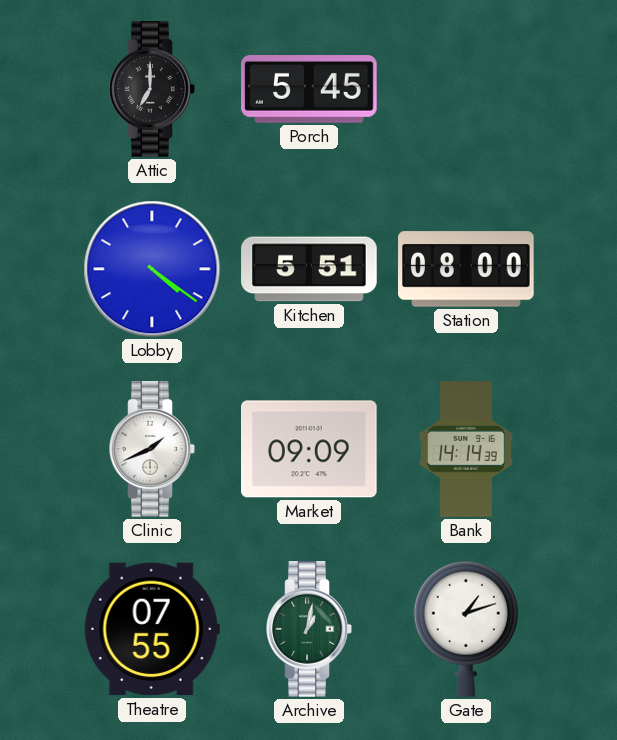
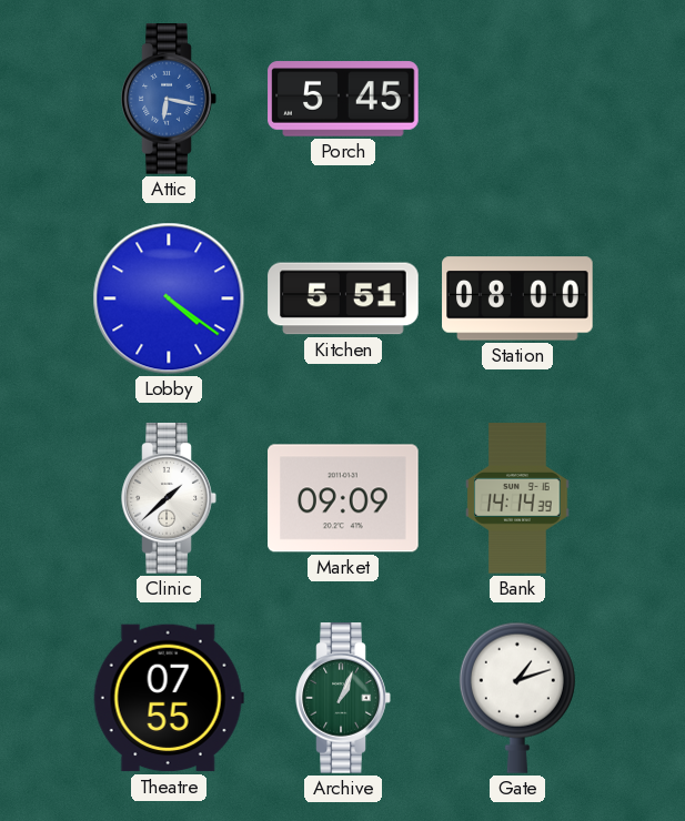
Attic: 7:00 -> 6:17
Attic dial: black -> blue
Clinic: 1:41 -> 1:38
Archive: 1:02 -> 1:04
